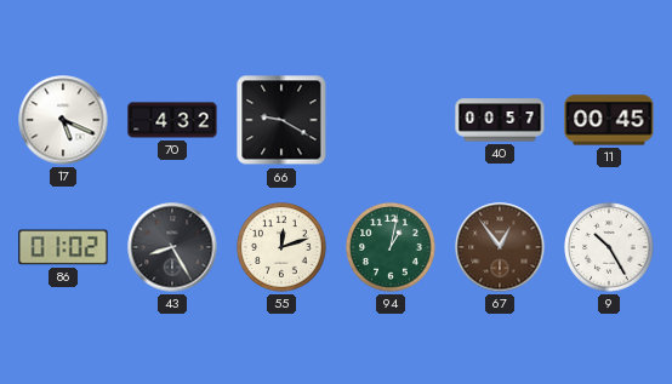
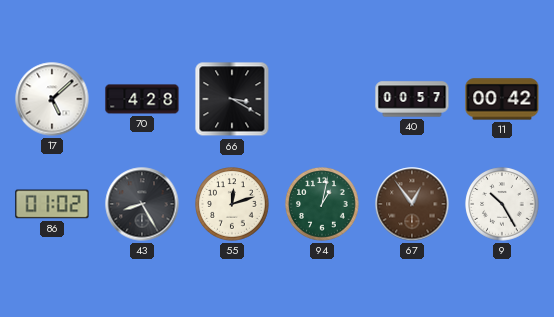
17: 5:19 -> 5:08
70: 4:32 -> 4:28
66: 9:20 -> 3:20
11: 00:45 -> 00:42
